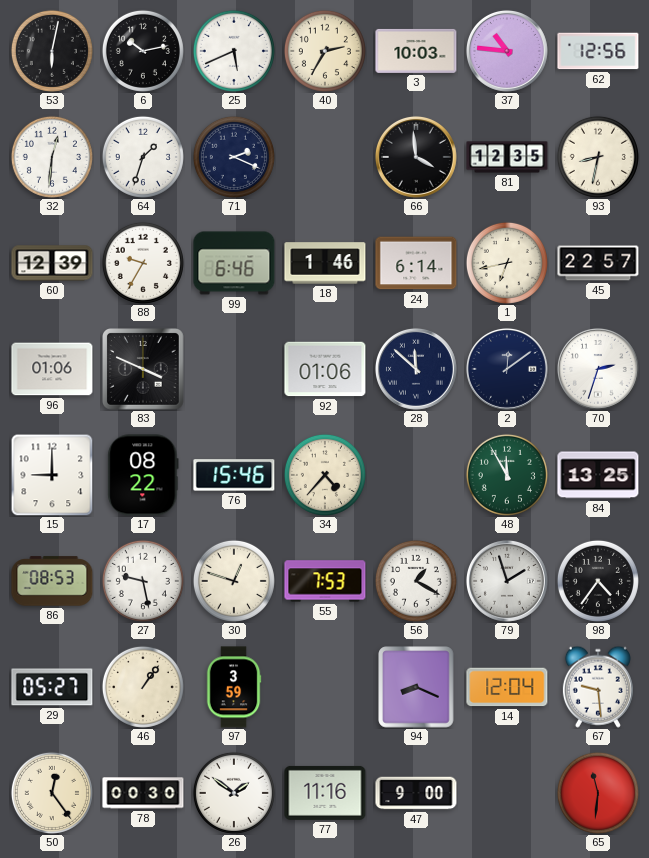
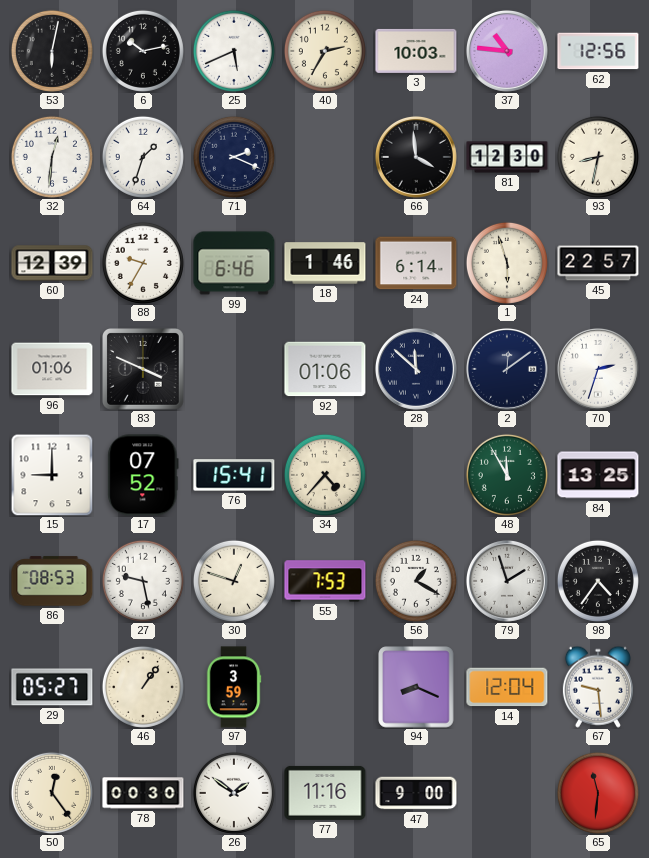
81: 12:35 -> 12:30
1: 6:43 -> 5:57
17: 08:22 -> 07:52
76: 15:46 -> 15:41
